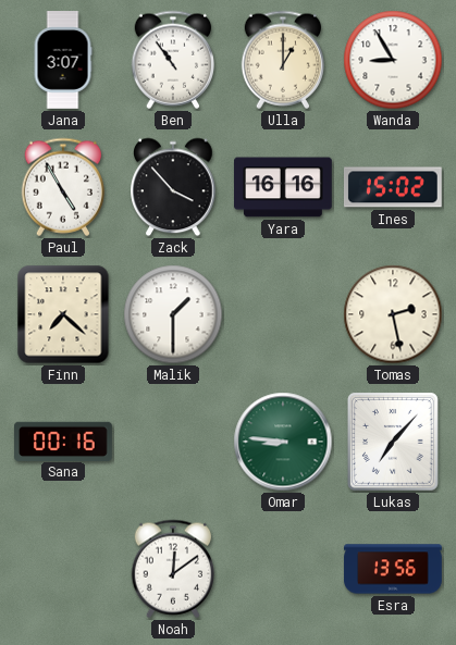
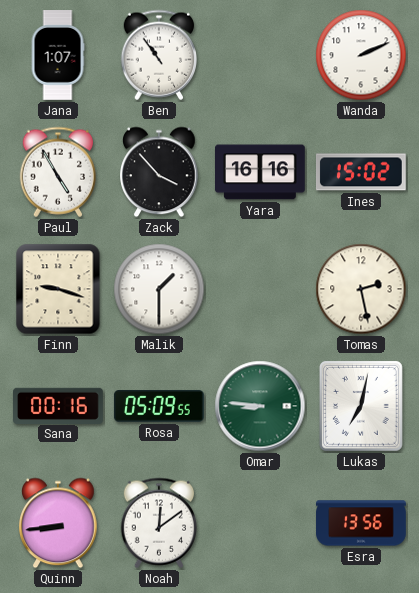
Jana: 3:07 -> 1:07
Ulla: 1:00 -> none
Wanda: 8:55 -> 2:11
Finn: 7:22 -> 9:18
Rosa: none -> 05:09
Lukas: 7:07 -> 7:02
Quinn: none -> 8:44
